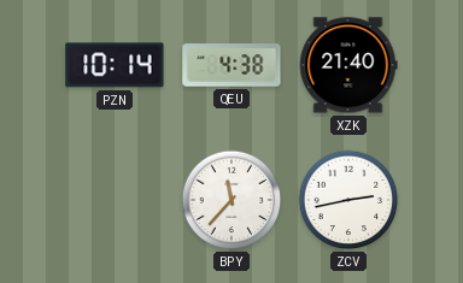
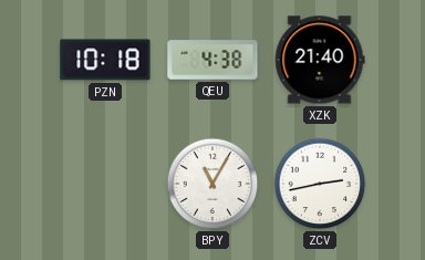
PZN: 10:14 -> 10:18
BPY: 11:37 -> 11:05
